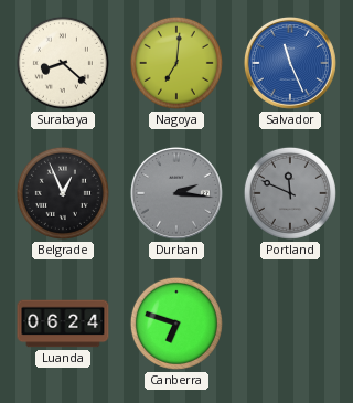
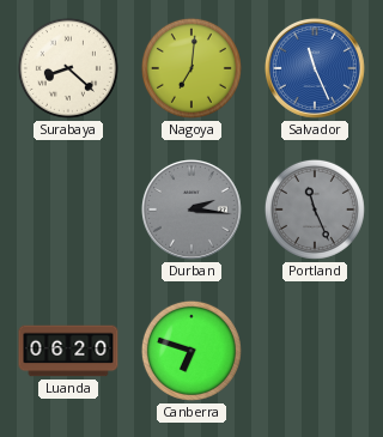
Belgrade: 12:56 -> none
Portland: 11:49 -> 11:26
Luanda: 06:24 -> 06:20
